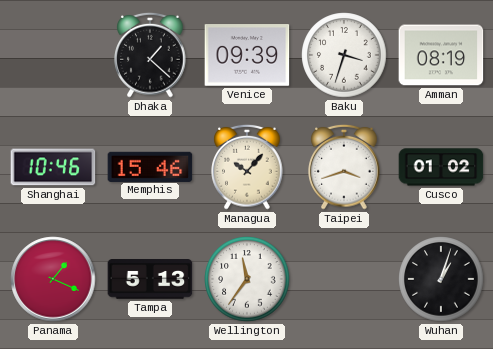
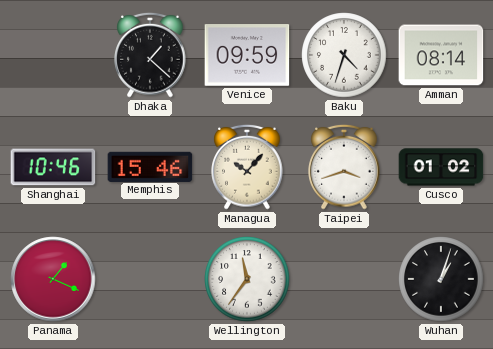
Venice: 09:39 -> 09:59
Baku: 3:33 -> 4:33
Amman: 08:19 -> 08:14
Tampa: 5:13 -> none
